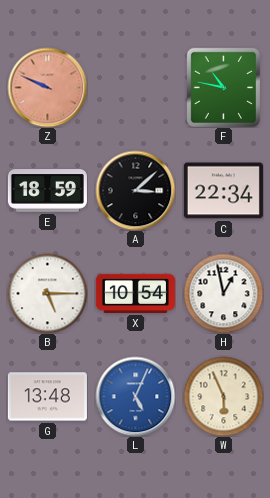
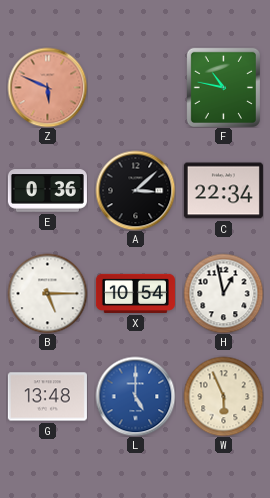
Z: 9:49 -> 5:49
E: 18:59 -> 0:36
L: 5:04 -> 5:00
